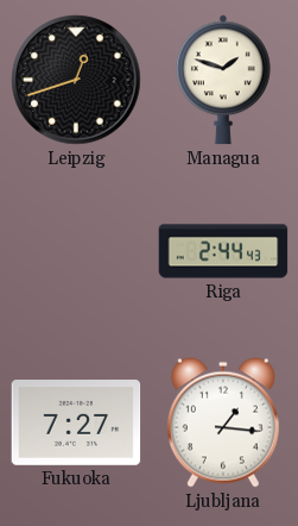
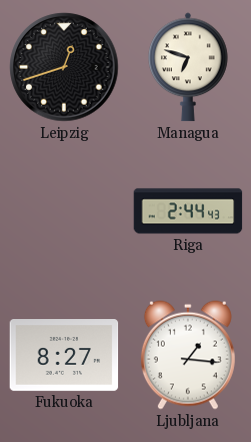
Managua: 1:48 -> 6:48
Fukuoka: 7:27 -> 8:27
